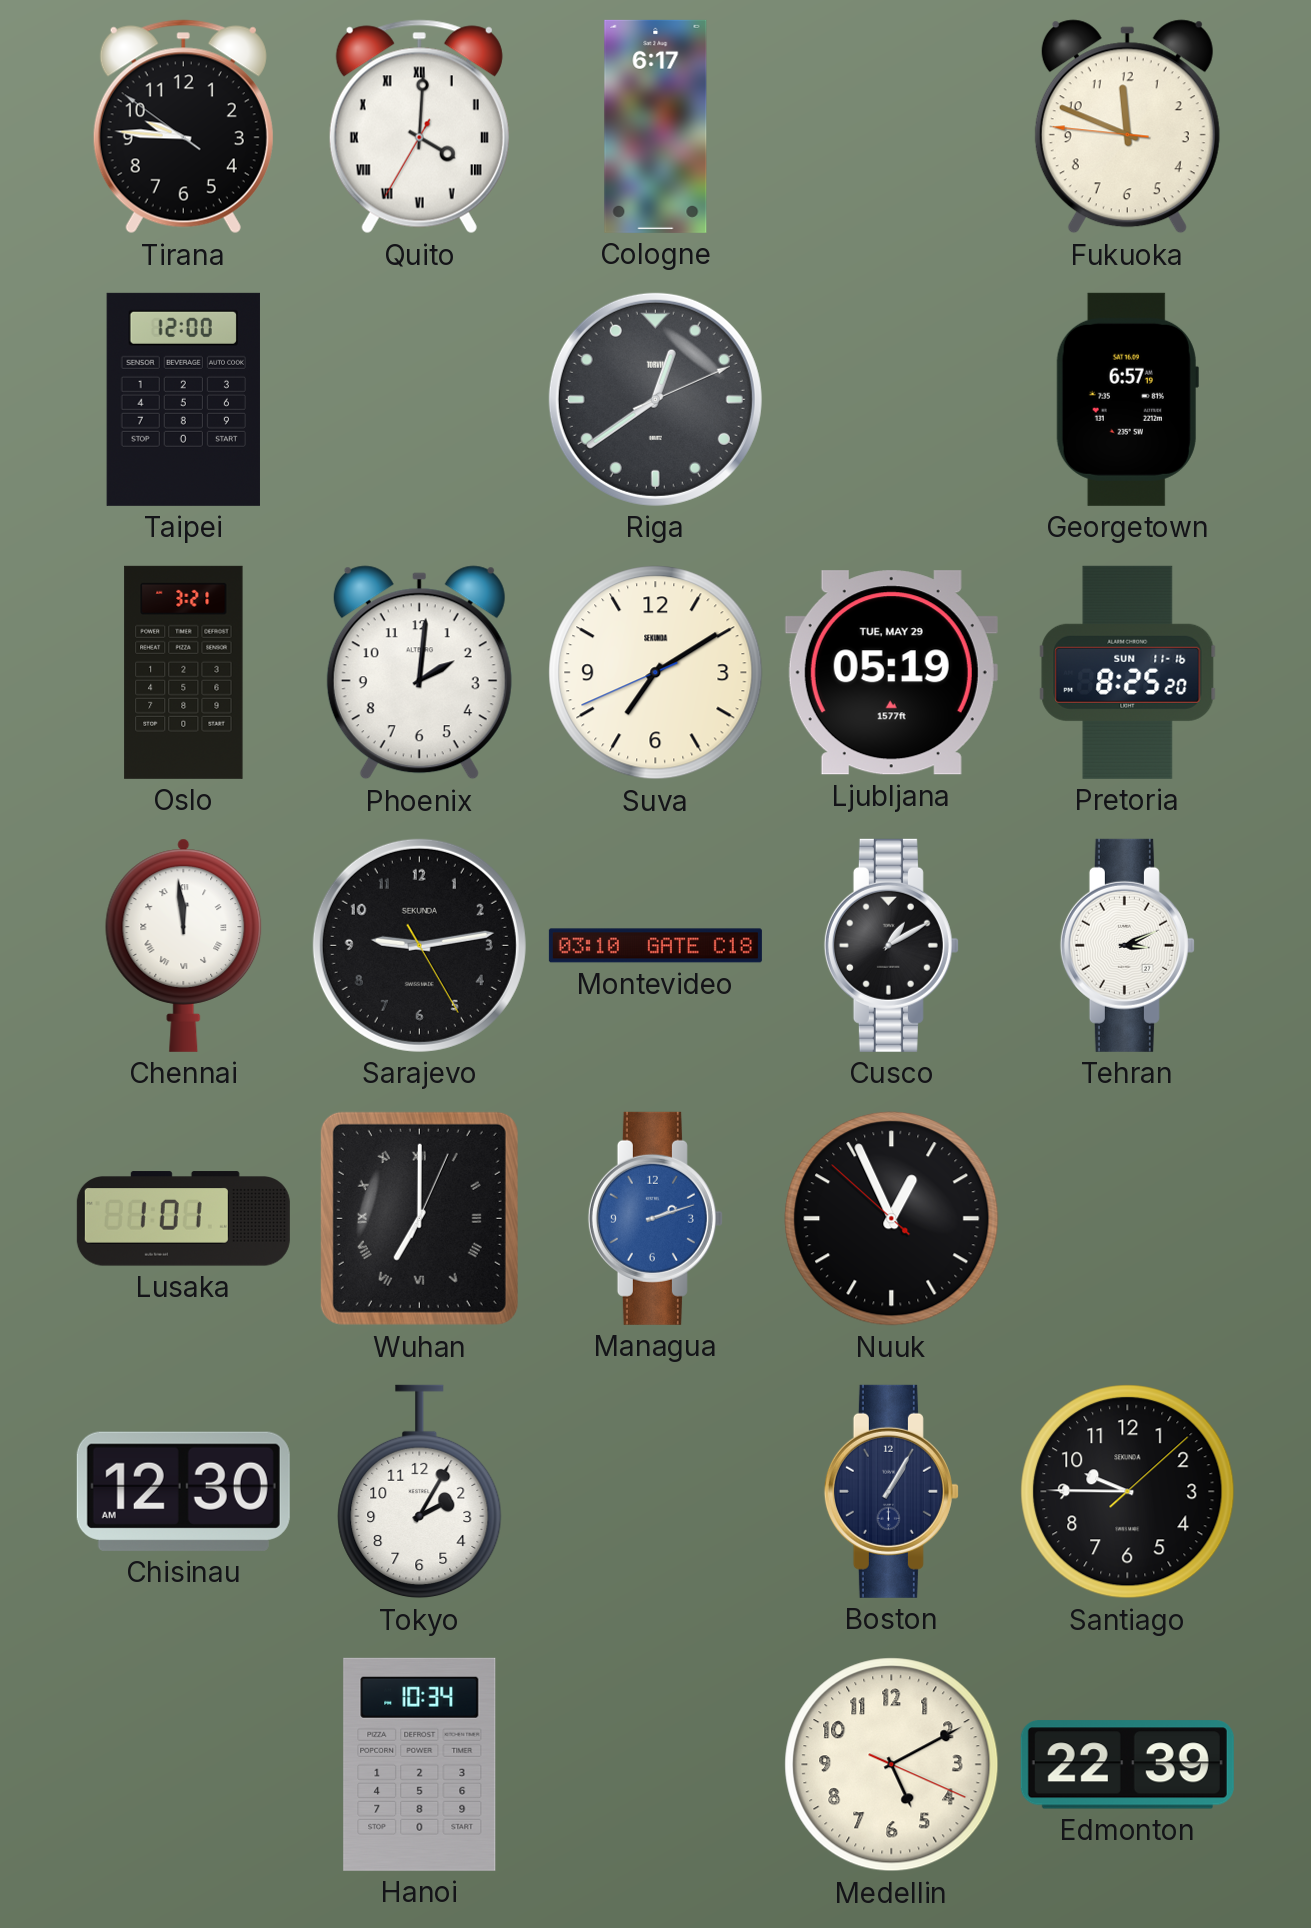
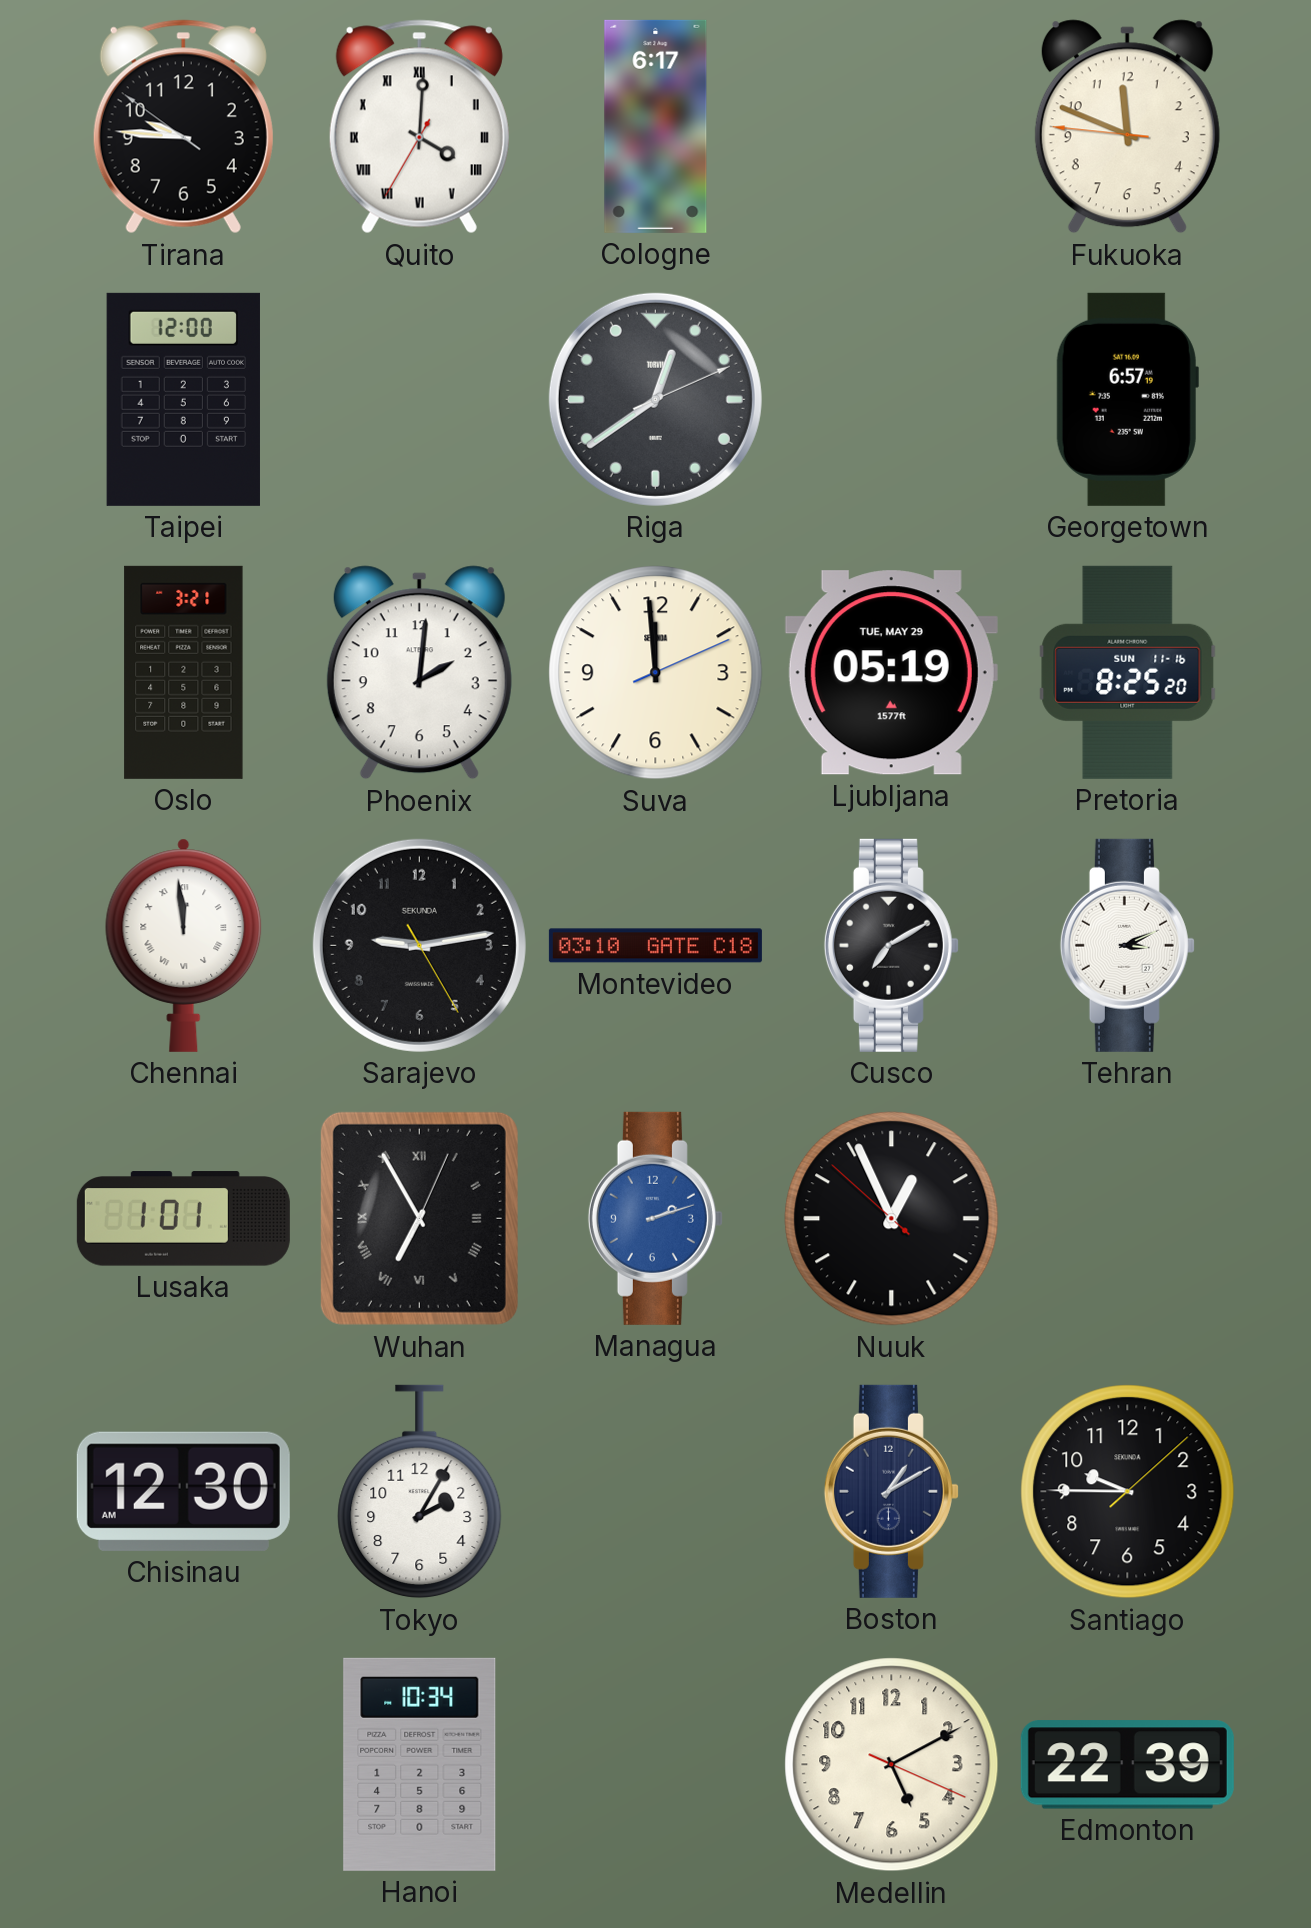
Suva: 7:09 -> 11:59
Cusco: 1:10 -> 7:10
Wuhan: 7:00 -> 6:55
Boston: 1:05 -> 1:10
